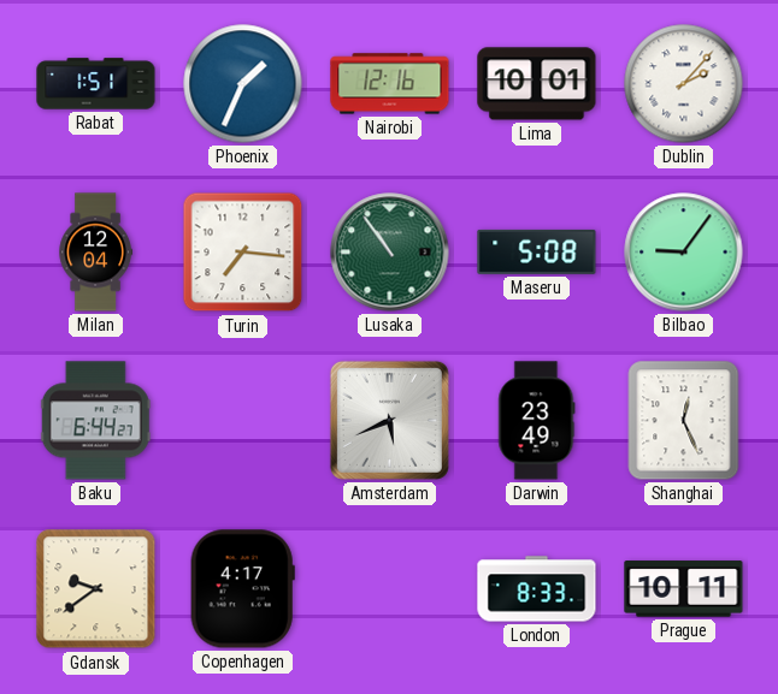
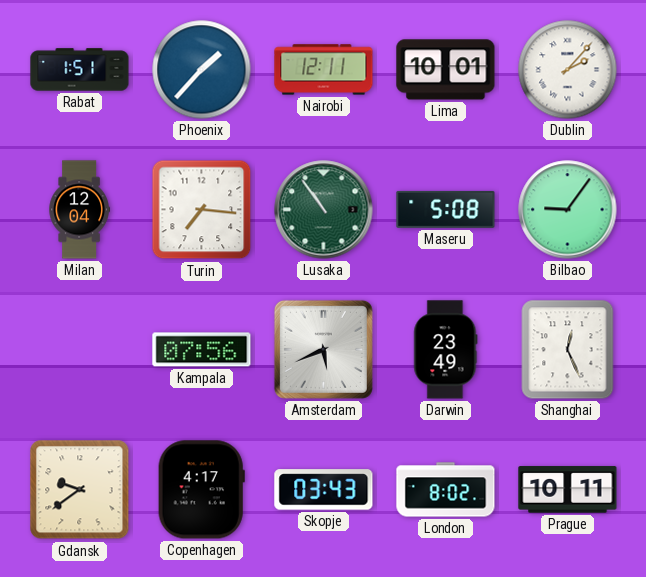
Phoenix: 1:34 -> 1:37
Nairobi: 12:16 -> 12:11
Baku: 6:44 -> none
Kampala: none -> 07:56
Skopje: none -> 03:43
London: 8:33 -> 8:02
